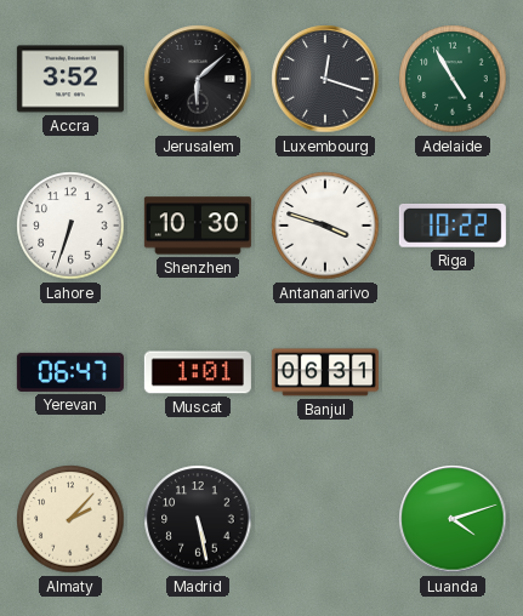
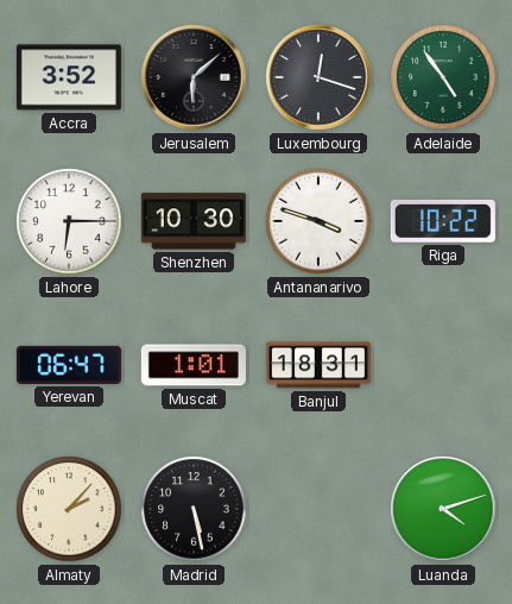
Adelaide: 4:55 -> 4:54
Lahore: 6:33 -> 6:15
Banjul: 06:31 -> 18:31
